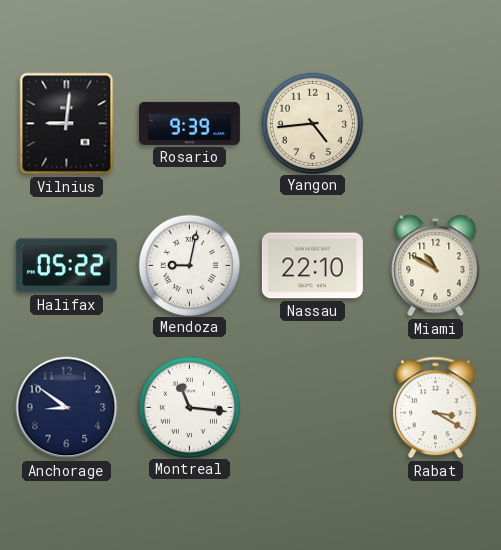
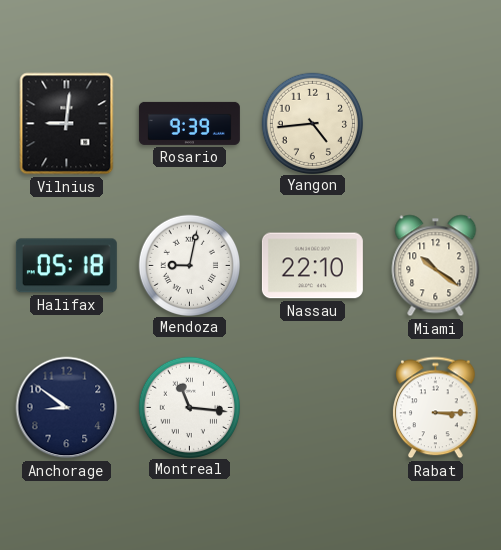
Halifax: 05:22 -> 05:18
Miami: 10:50 -> 10:21
Rabat: 3:20 -> 3:15
